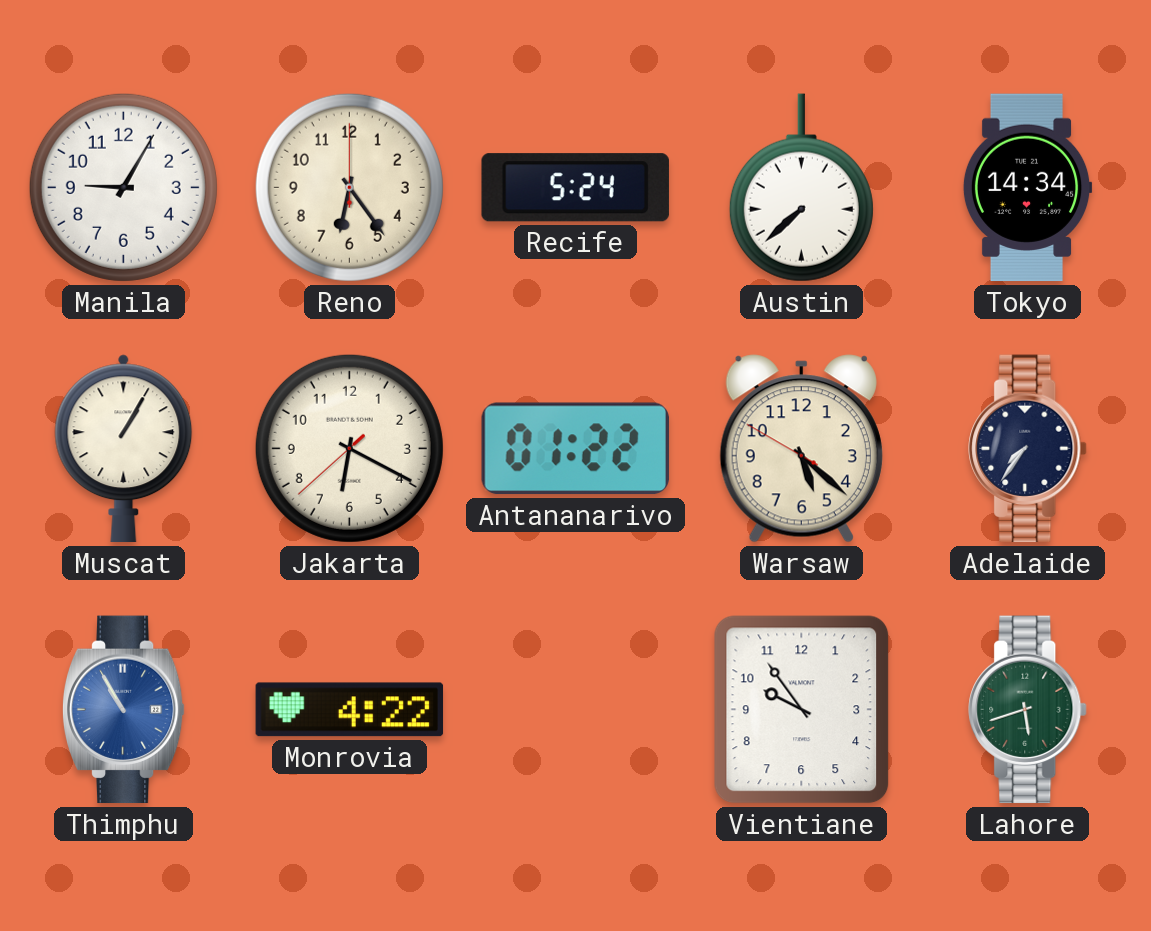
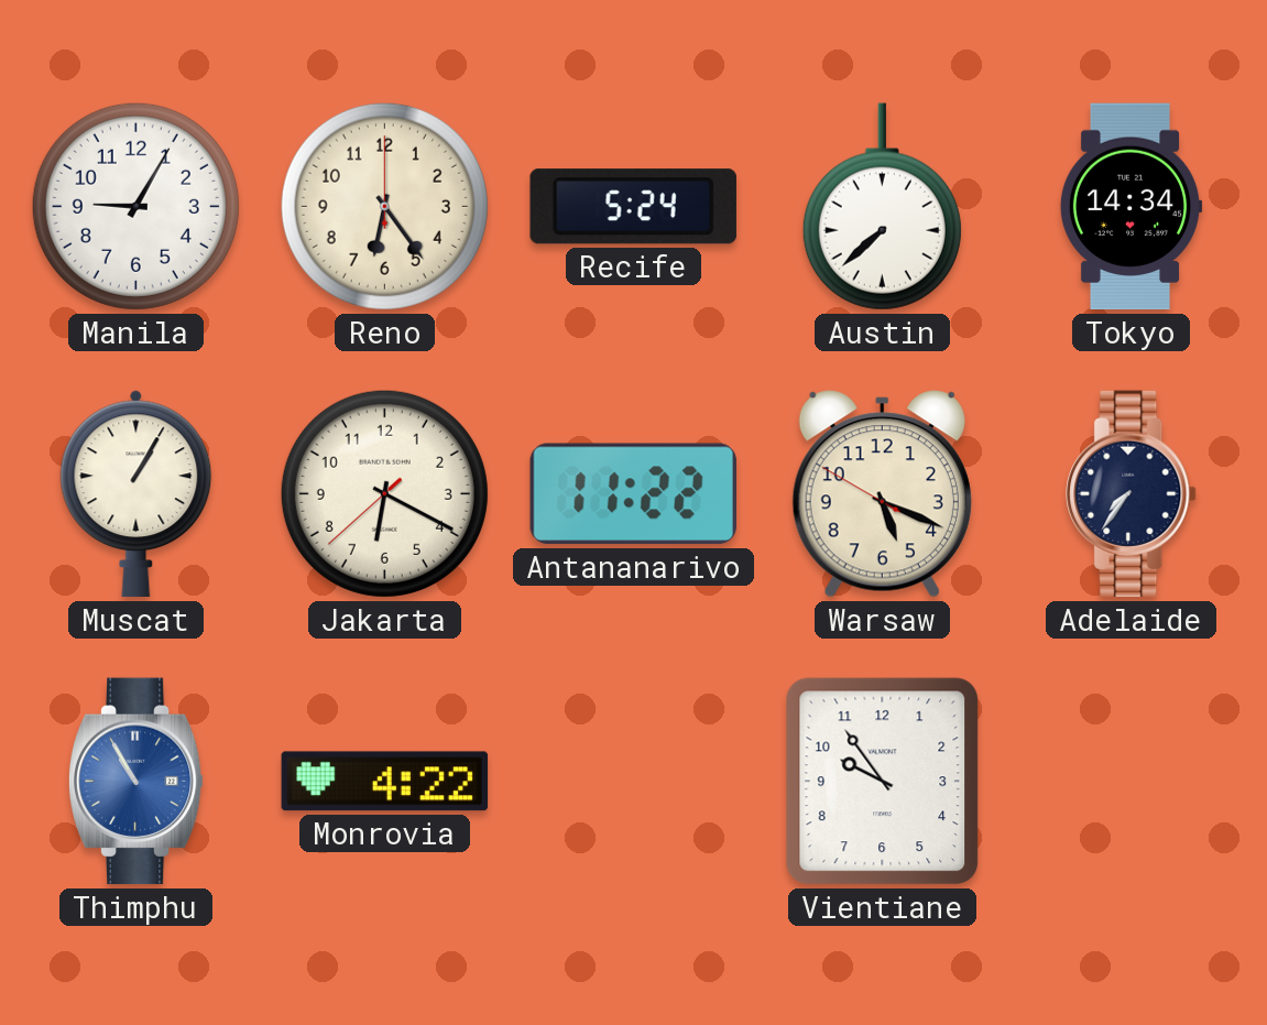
Antananarivo: 01:22 -> 11:22
Warsaw: 5:21 -> 5:18
Lahore: 5:42 -> none
